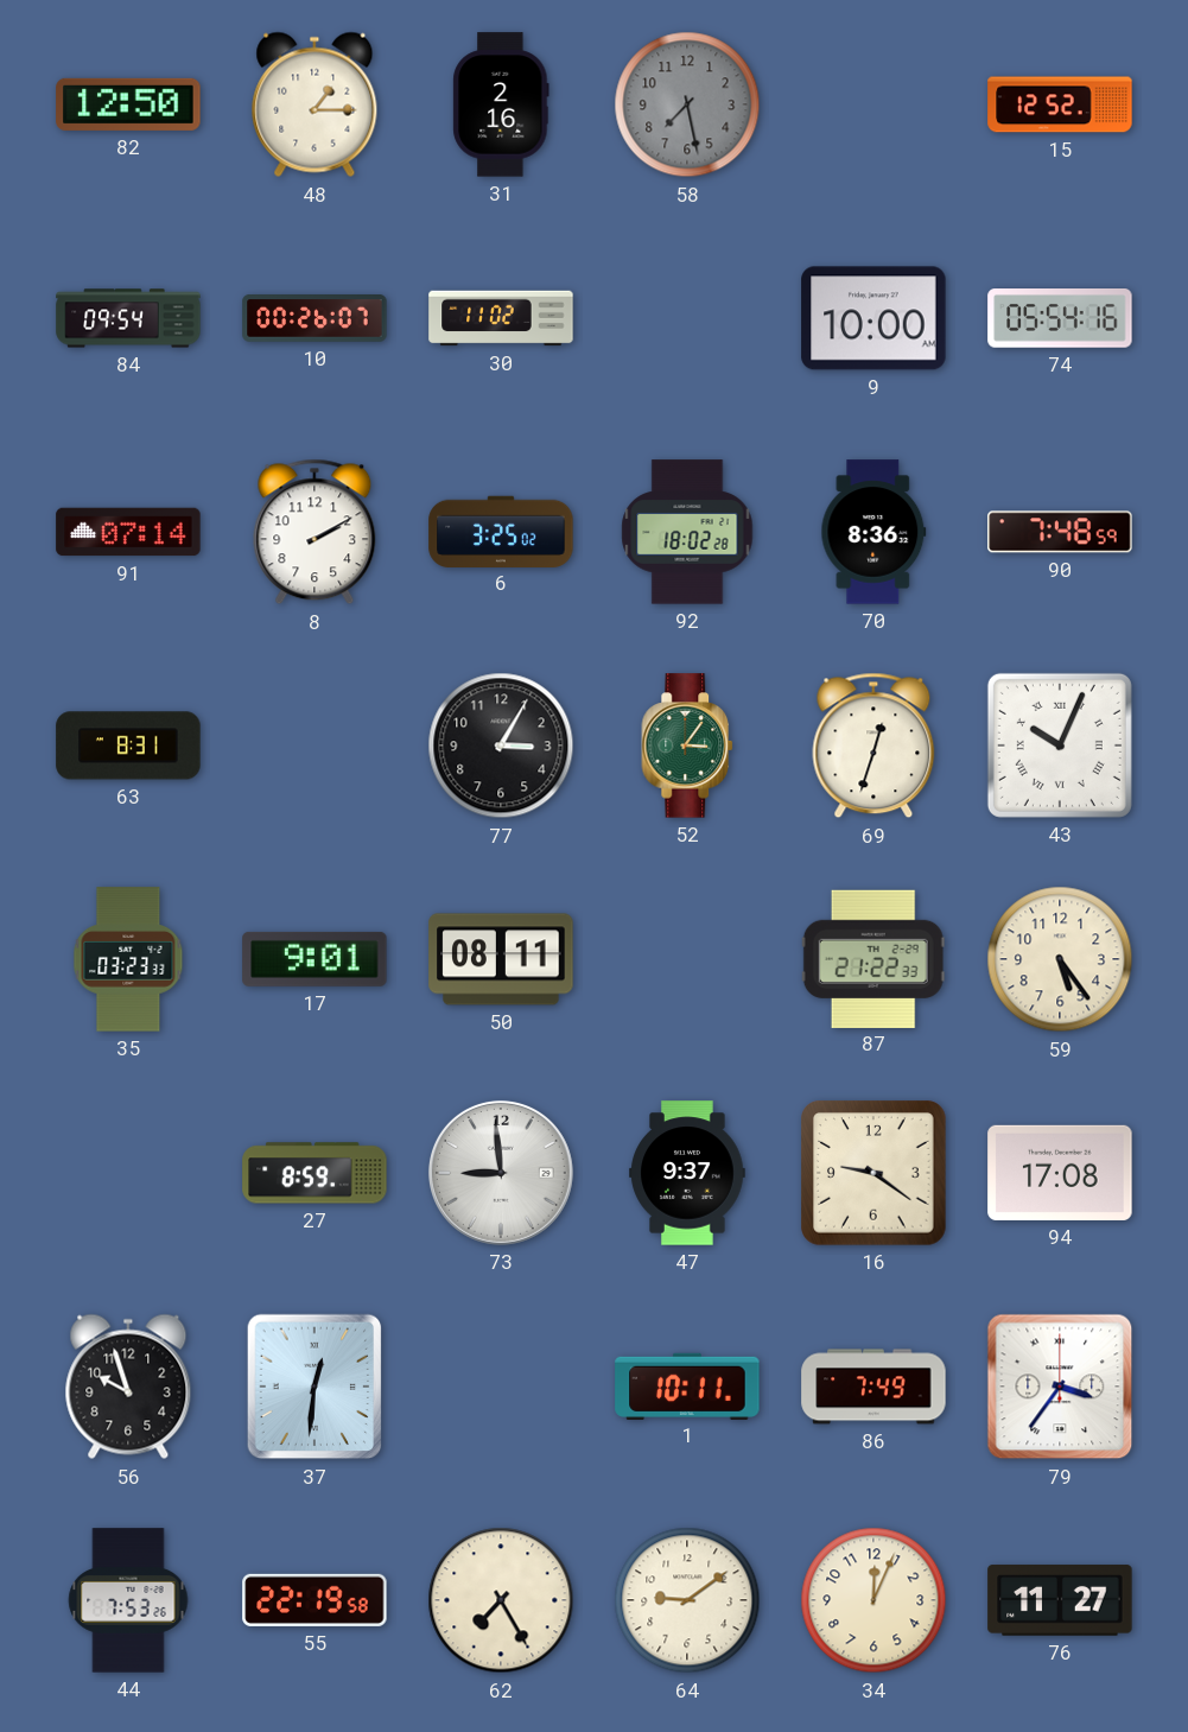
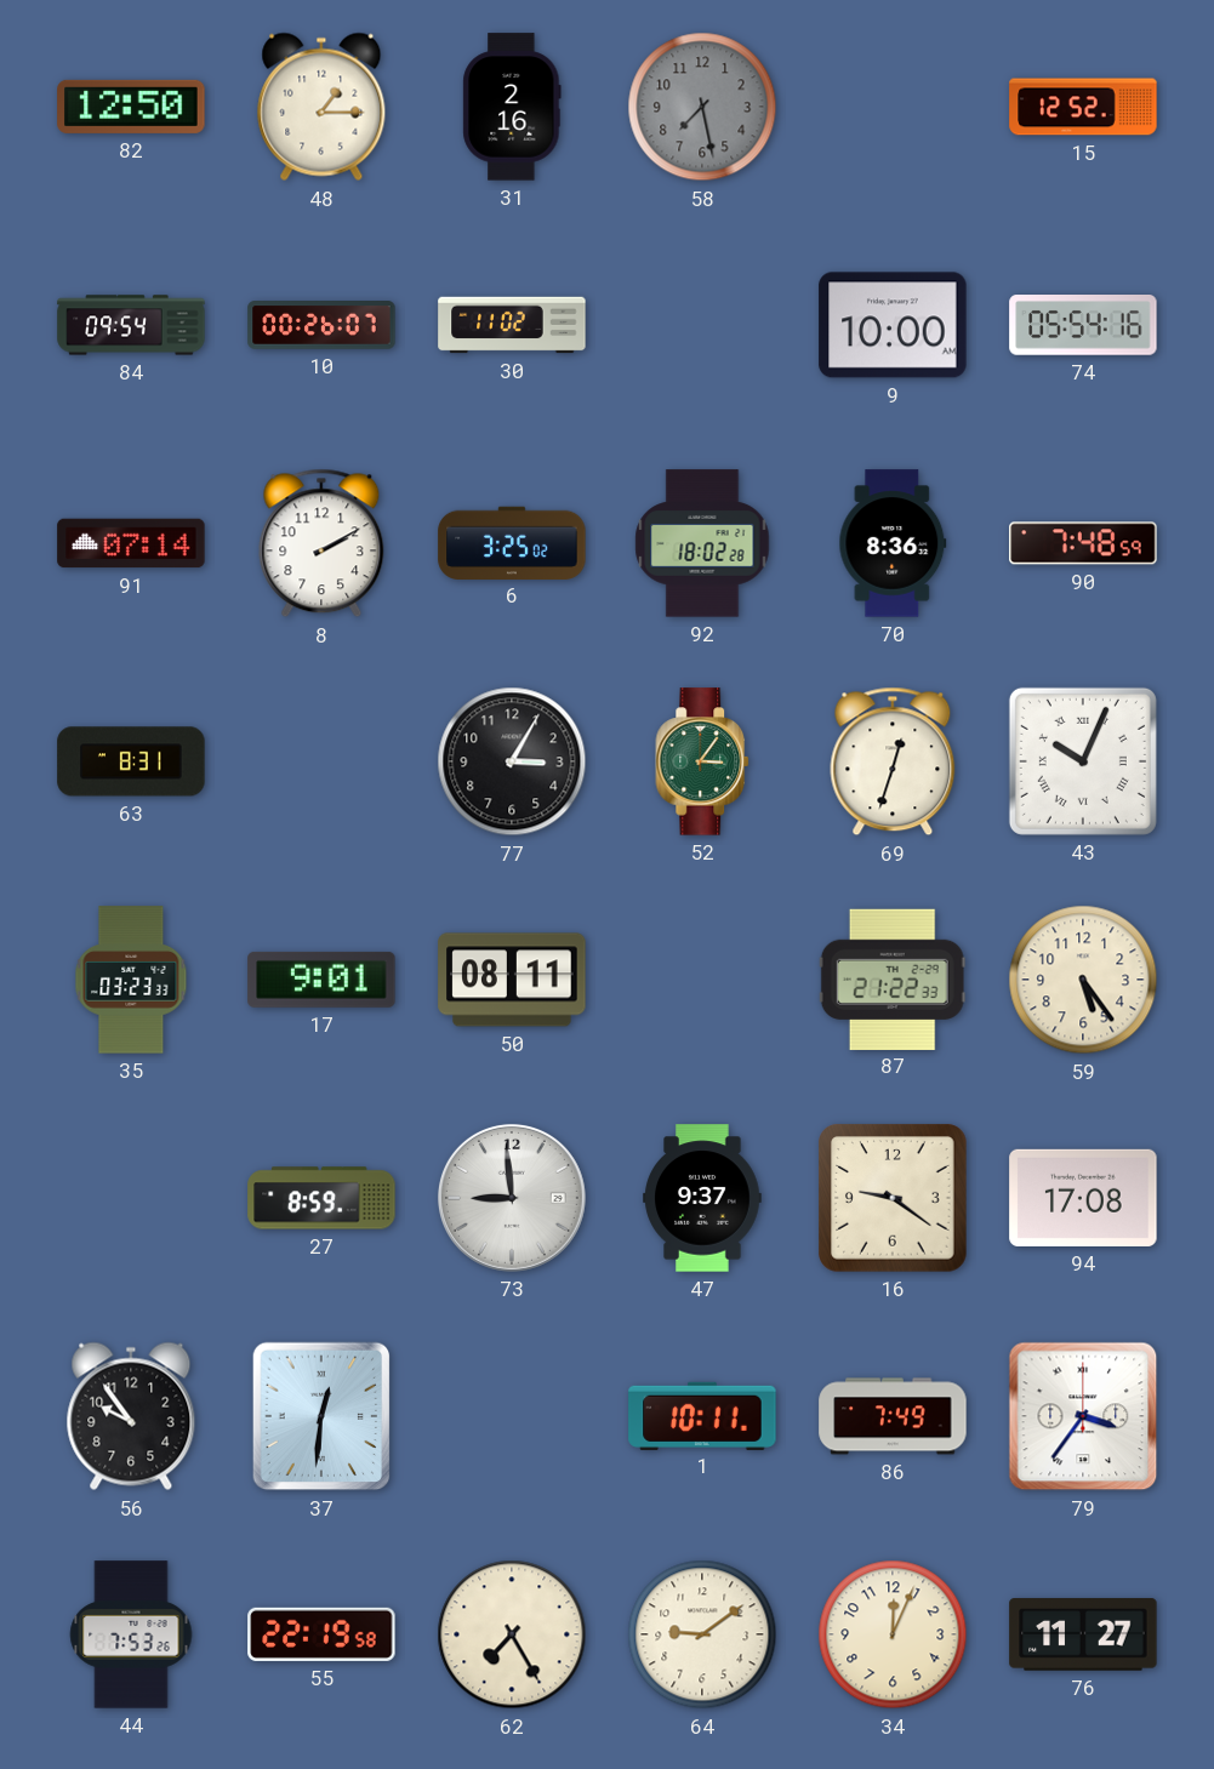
56: 9:57 -> 9:54
